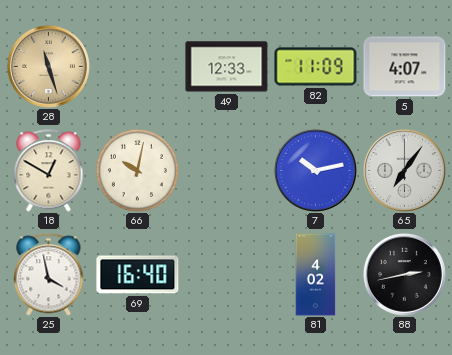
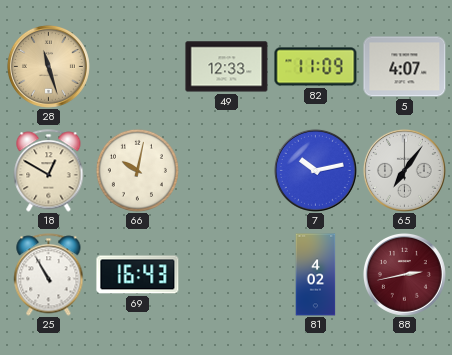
25: 3:58 -> 10:55
69: 16:40 -> 16:43
88 dial: black -> burgundy
